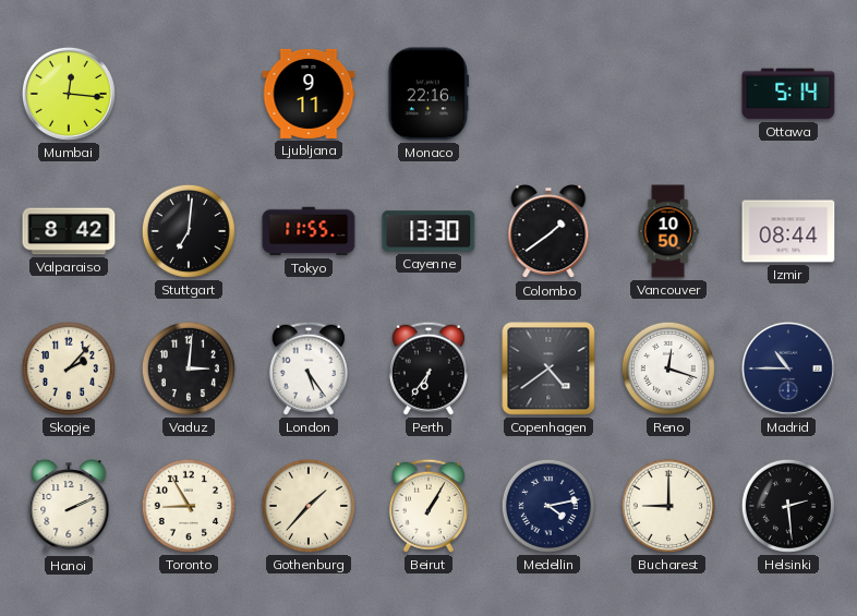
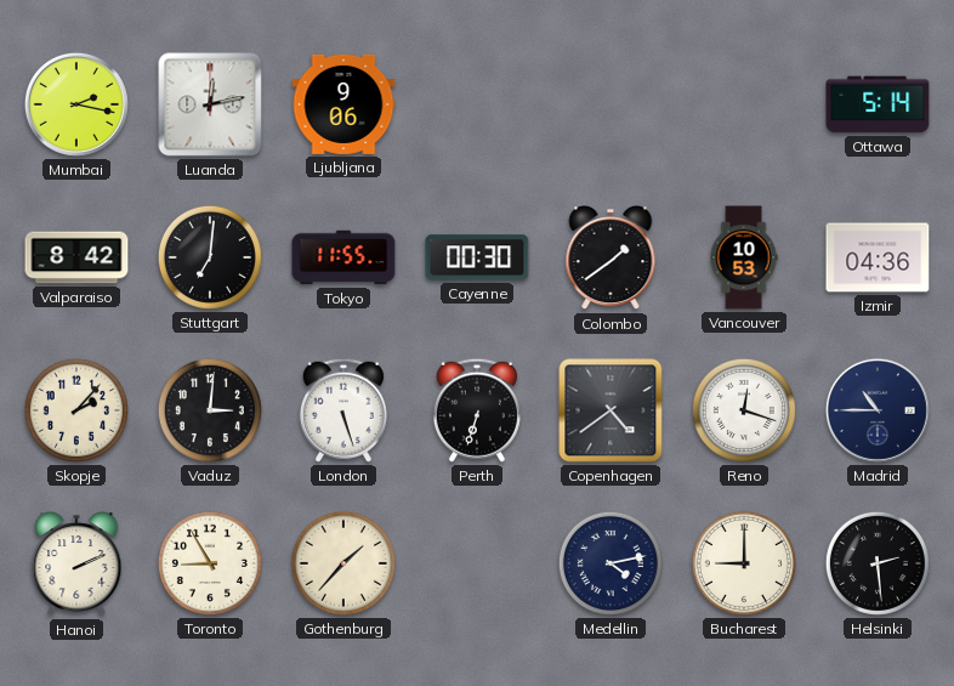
Mumbai: 12:16 -> 2:17
Luanda: none -> 12:13
Ljubljana: 9:11 -> 9:06
Monaco: 22:16 -> none
Cayenne: 13:30 -> 00:30
Vancouver: 10:50 -> 10:53
Izmir: 08:44 -> 04:36
London: 5:24 -> 5:27
Perth: 6:36 -> 6:33
Beirut: 1:05 -> none
